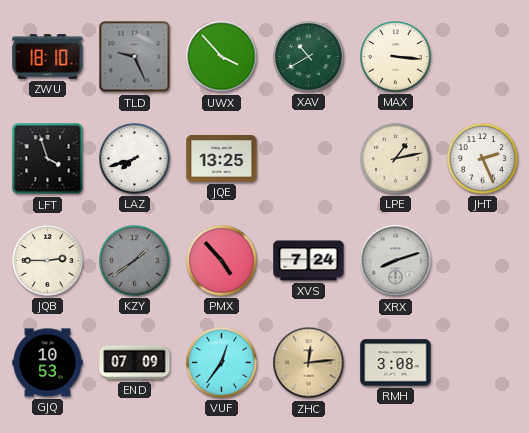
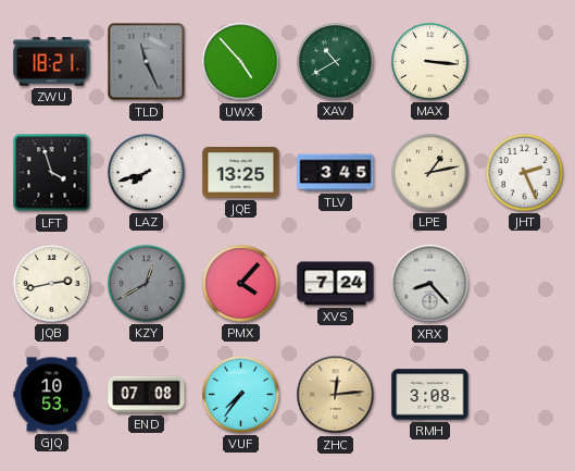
ZWU: 18:10 -> 18:21
TLD: 9:26 -> 11:26
UWX: 3:53 -> 4:53
TLV: none -> 3:45
JQB: 2:45 -> 2:43
KZY: 1:39 -> 12:40
PMX: 4:53 -> 4:07
XRX: 8:12 -> 8:23
END: 07:09 -> 07:08
VUF: 12:36 -> 7:36
